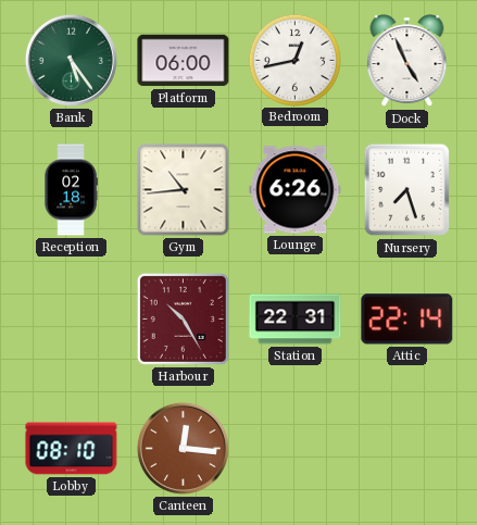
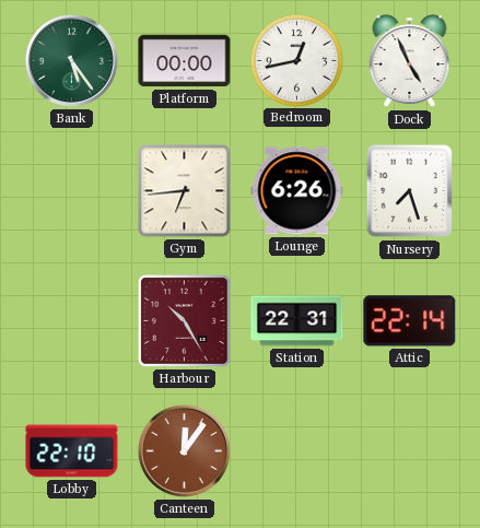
Platform: 06:00 -> 00:00
Reception: 02:18 -> none
Gym: 10:44 -> 6:44
Lobby: 08:10 -> 22:10
Canteen: 12:16 -> 12:06
